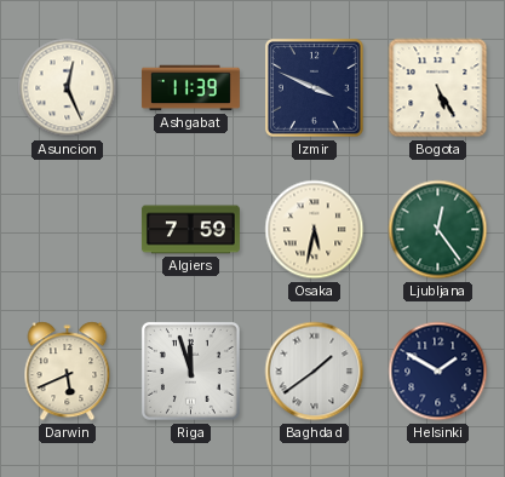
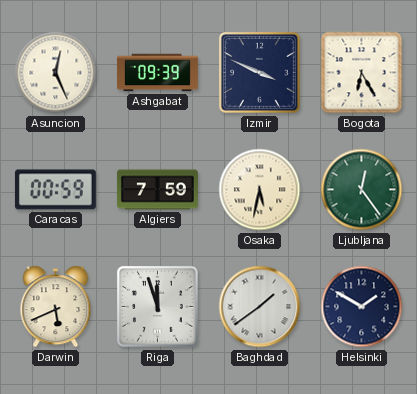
Ashgabat: 11:39 -> 09:39
Bogota: 5:25 -> 6:25
Caracas: none -> 00:59
